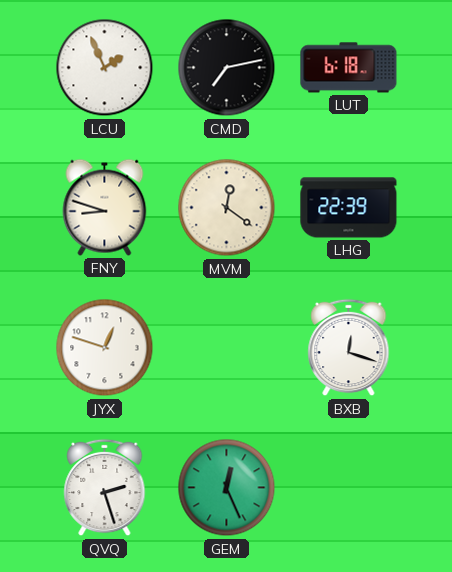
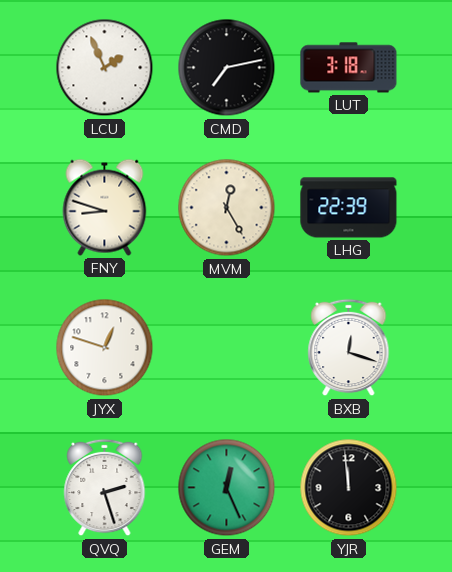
LUT: 6:18 -> 3:18
MVM: 12:21 -> 12:25
YJR: none -> 11:59
